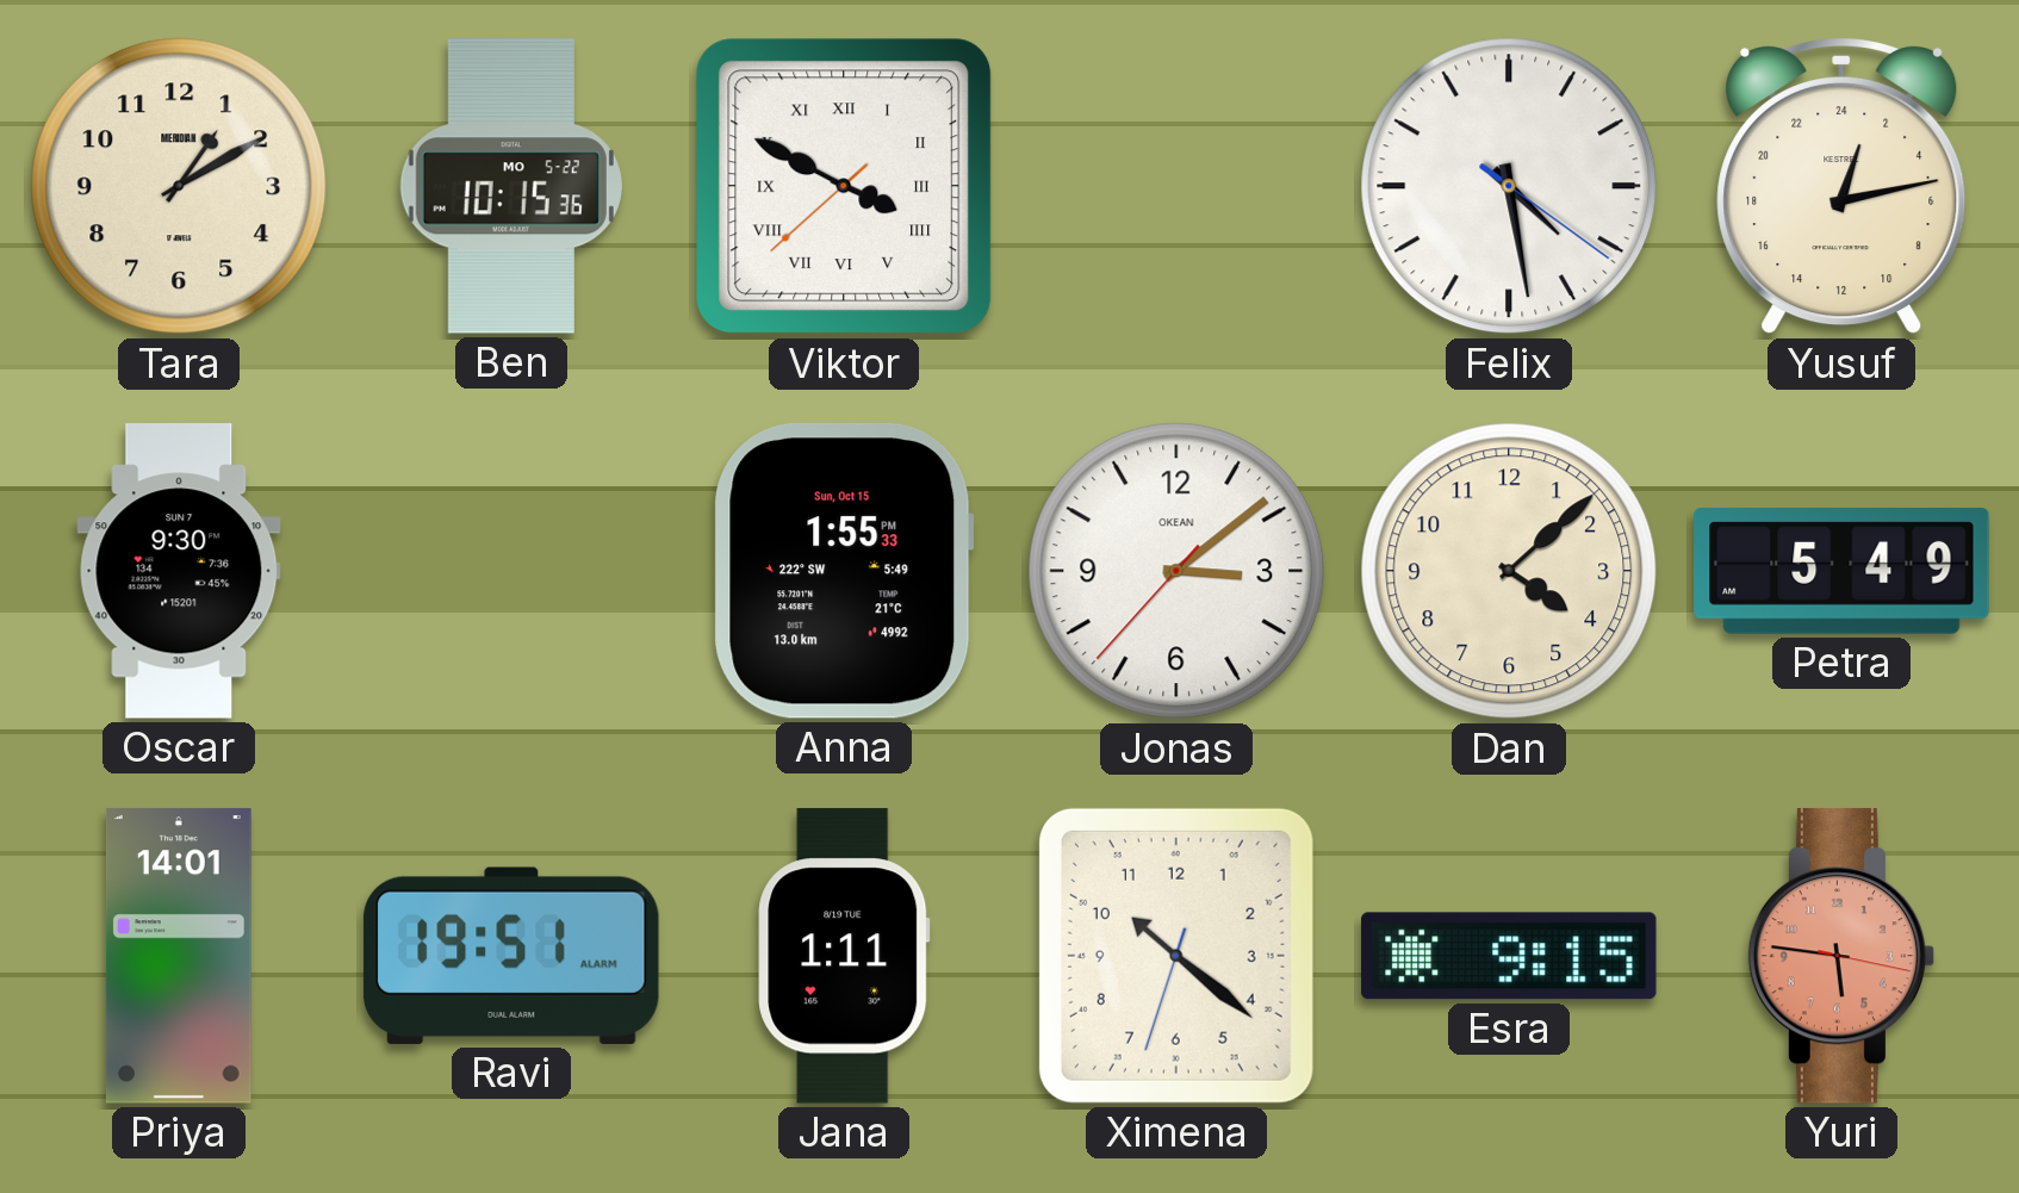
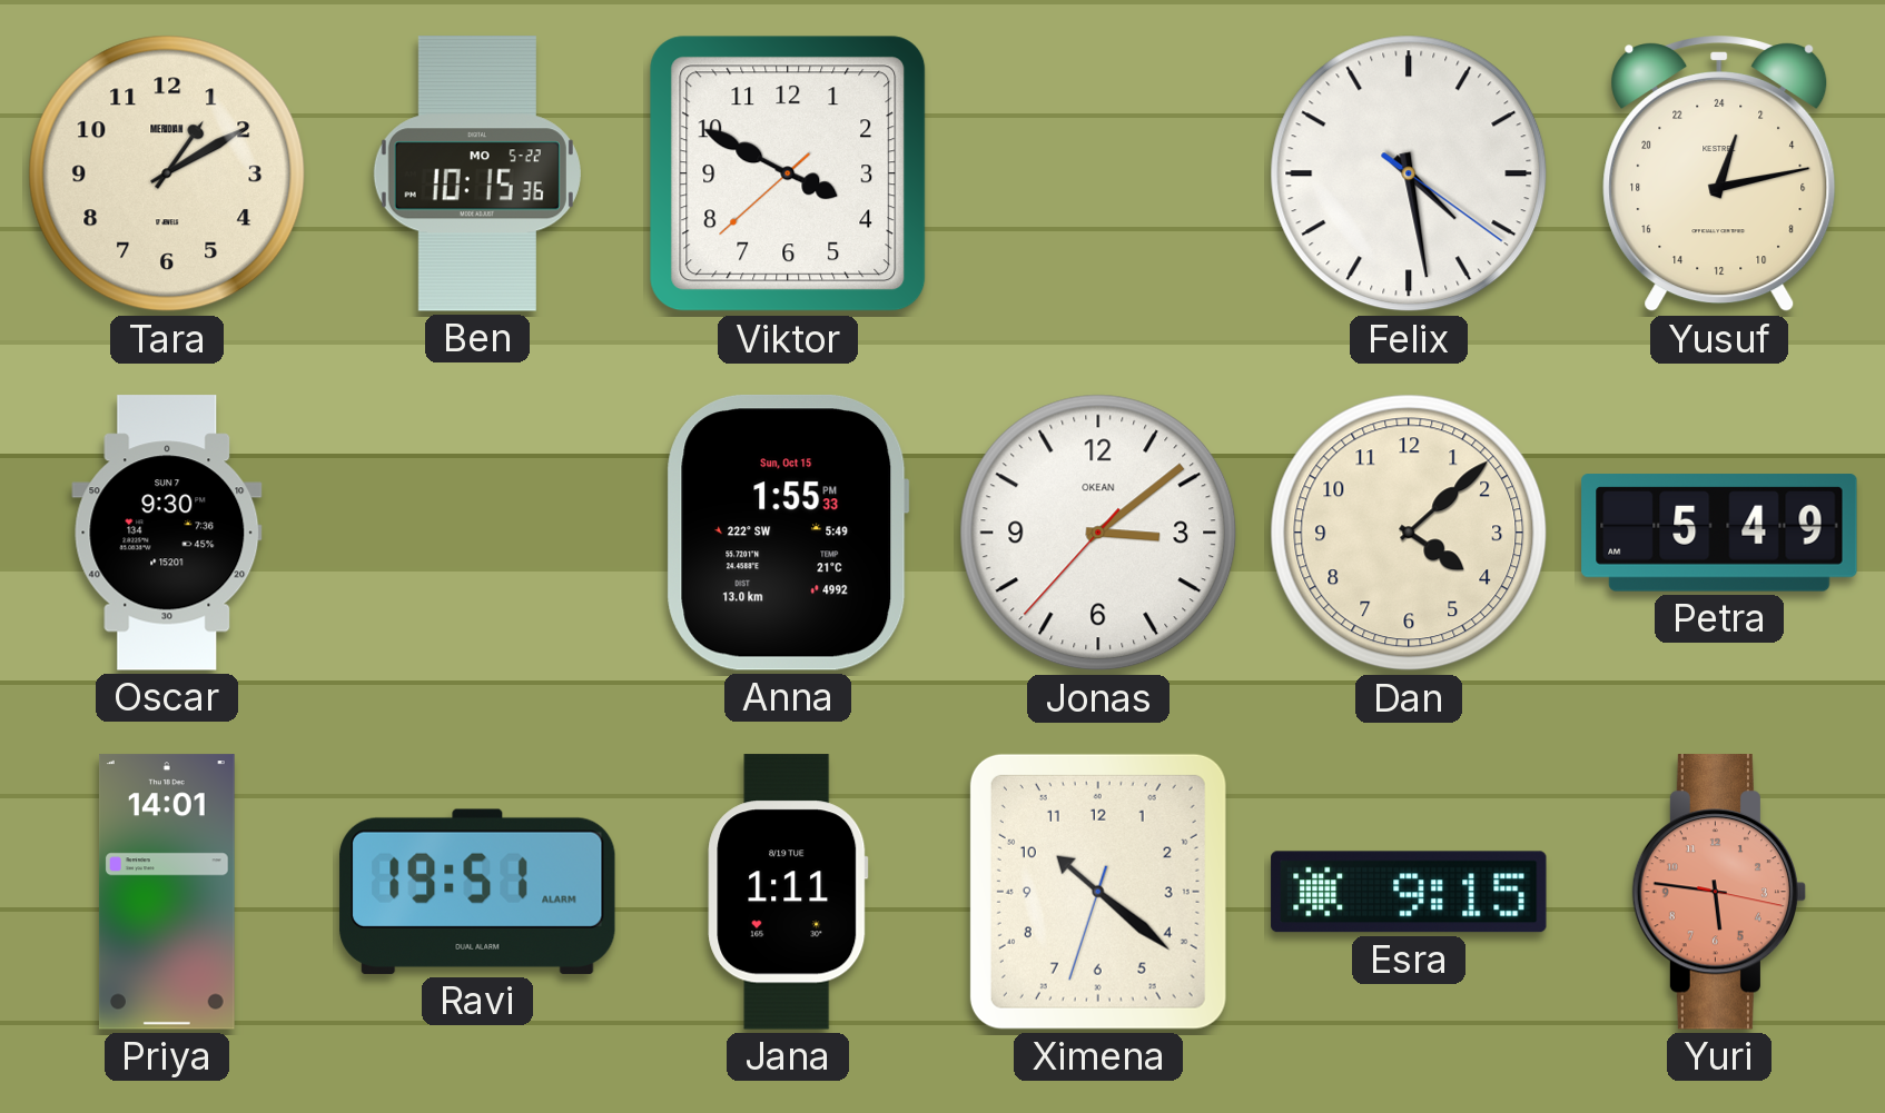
Viktor numerals: Roman -> Arabic
